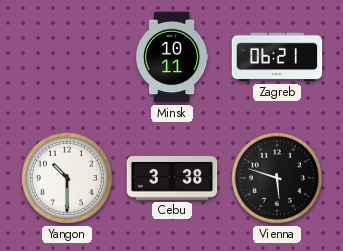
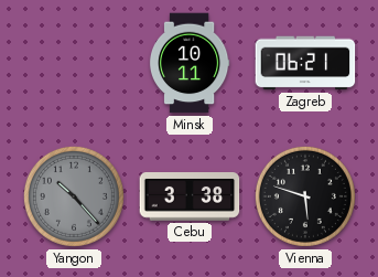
Yangon: 10:30 -> 10:23
Yangon dial: white -> grey
